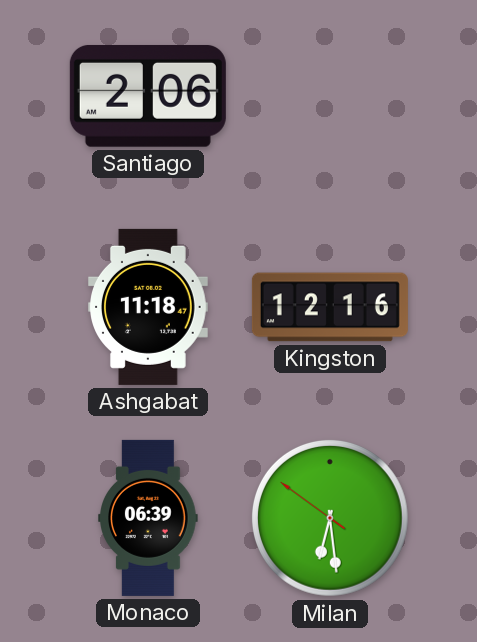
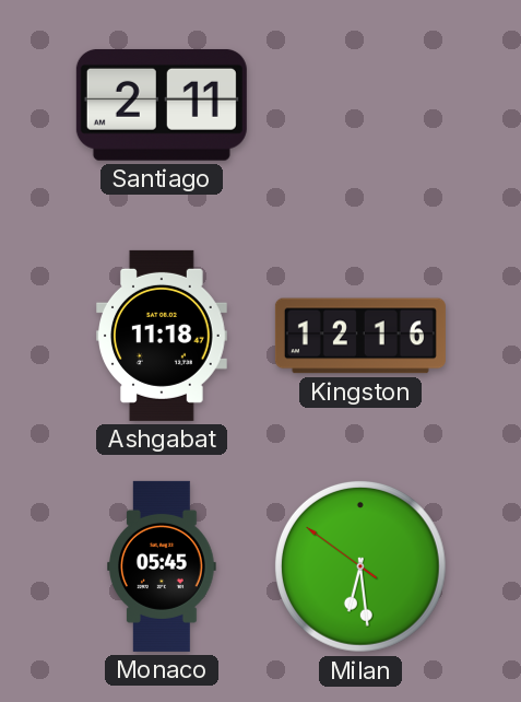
Santiago: 2:06 -> 2:11
Monaco: 06:39 -> 05:45
